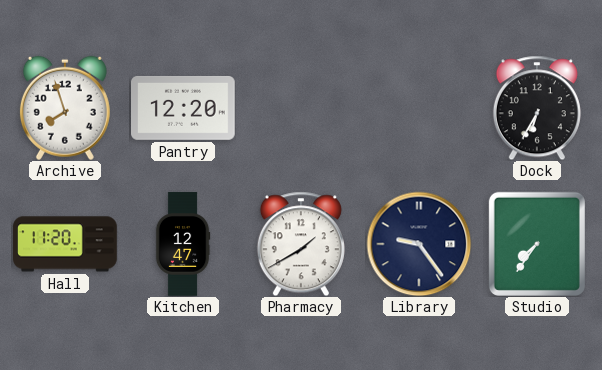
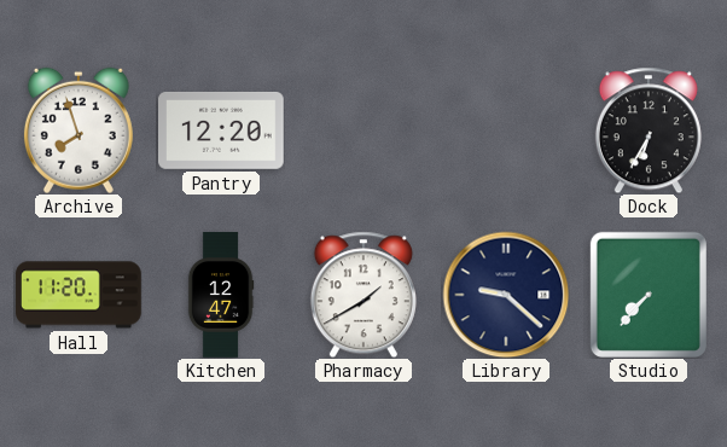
Library: 9:24 -> 9:22
Studio: 7:36 -> 7:37
